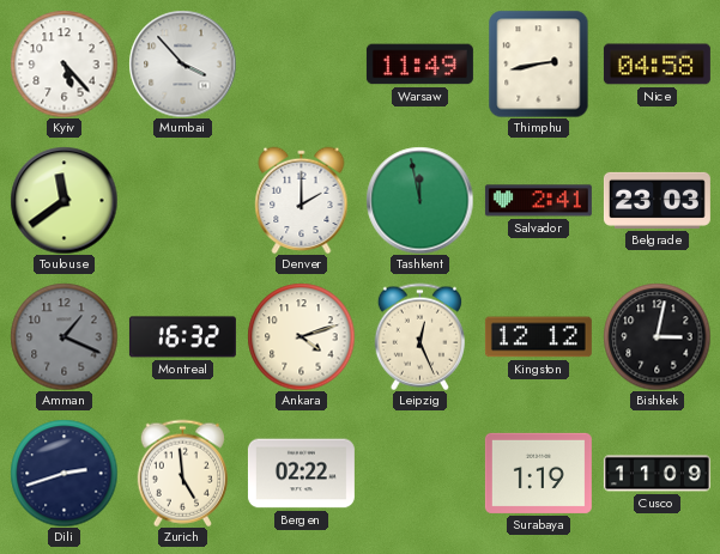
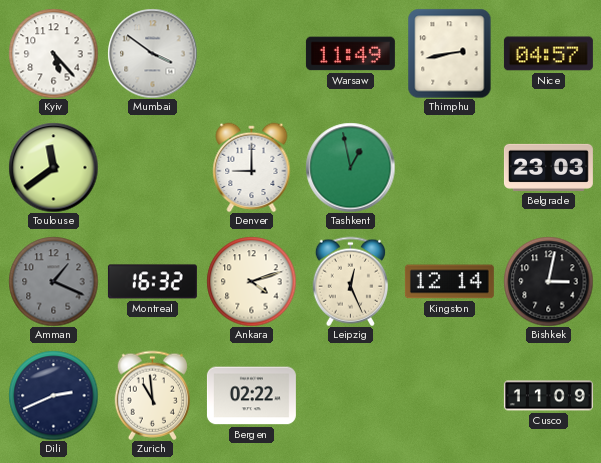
Mumbai: 3:53 -> 3:51
Nice: 04:58 -> 04:57
Denver: 2:00 -> 9:00
Tashkent: 11:58 -> 12:58
Salvador: 2:41 -> none
Kingston: 12:12 -> 12:14
Dili: 2:42 -> 2:41
Zurich: 4:59 -> 10:59
Surabaya: 1:19 -> none
